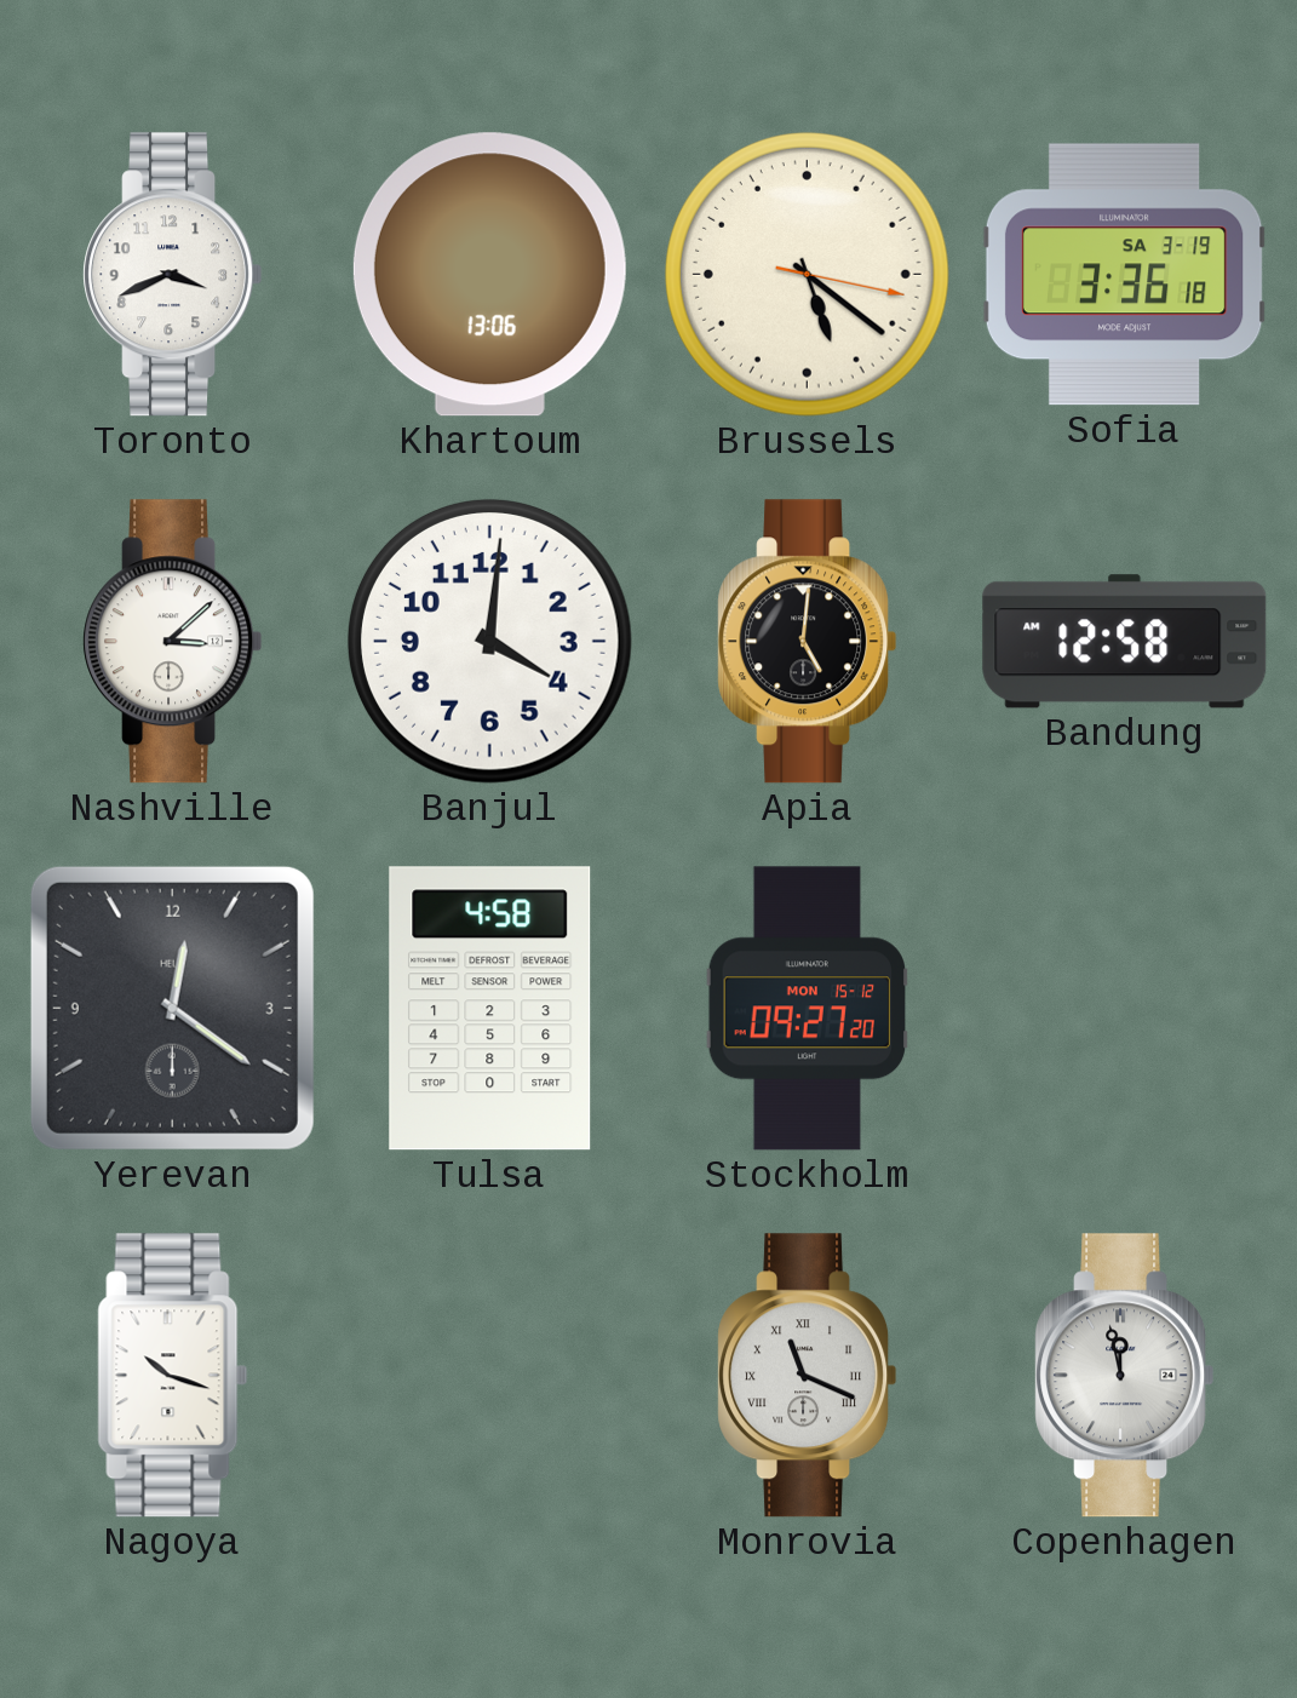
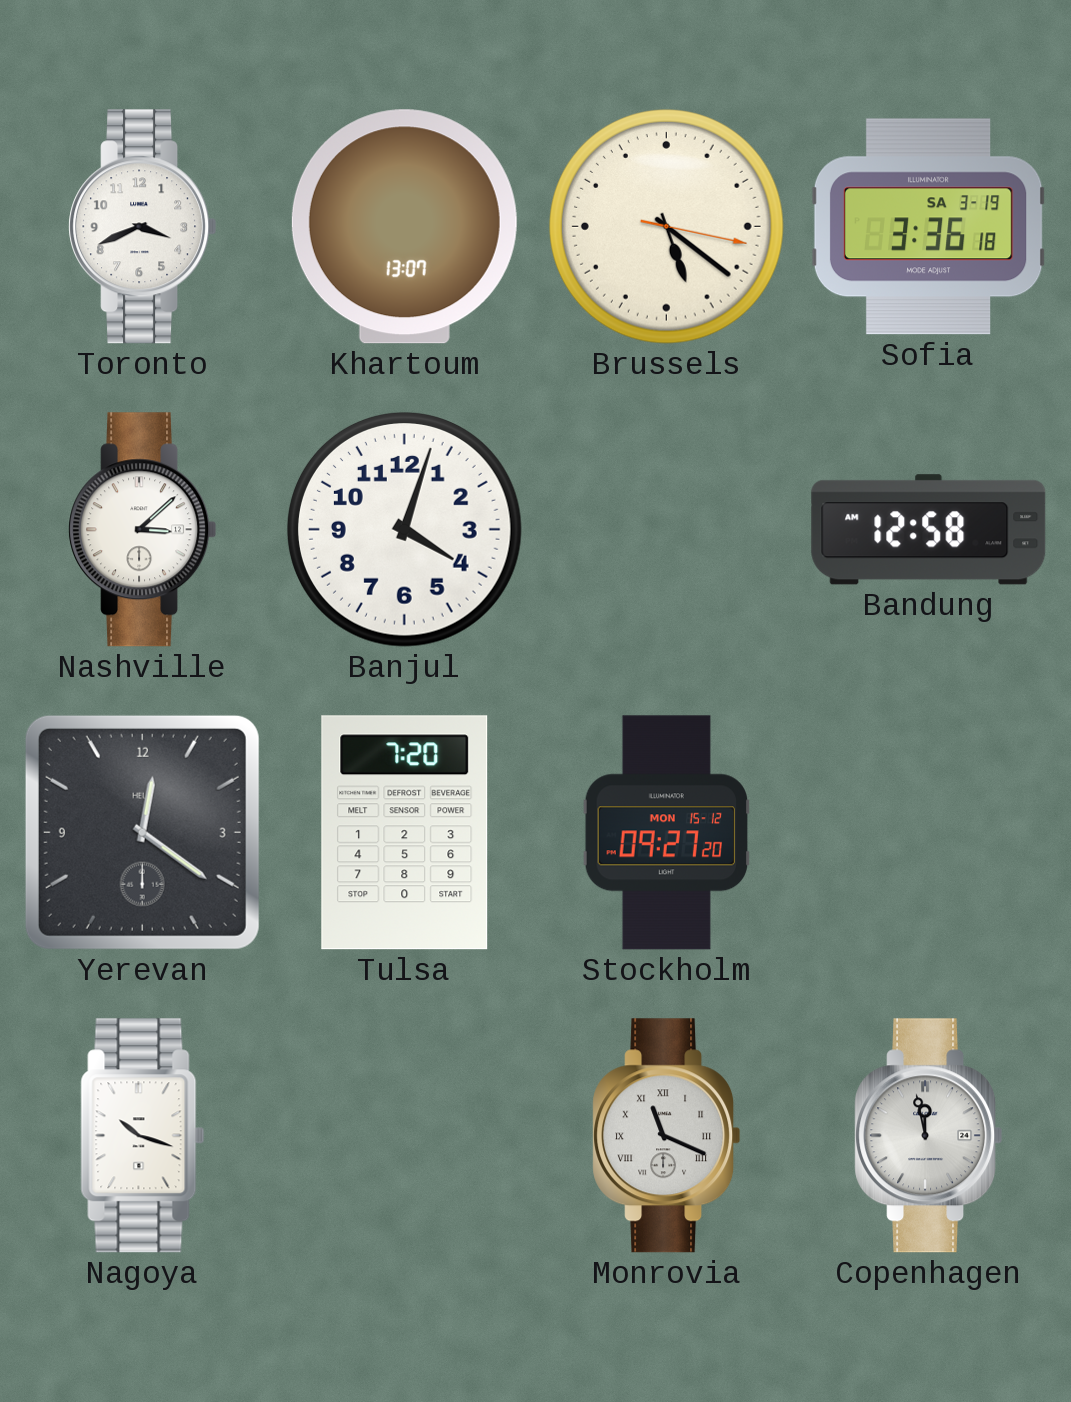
Khartoum: 13:06 -> 13:07
Banjul: 4:01 -> 4:03
Apia: 5:01 -> none
Tulsa: 4:58 -> 7:20
